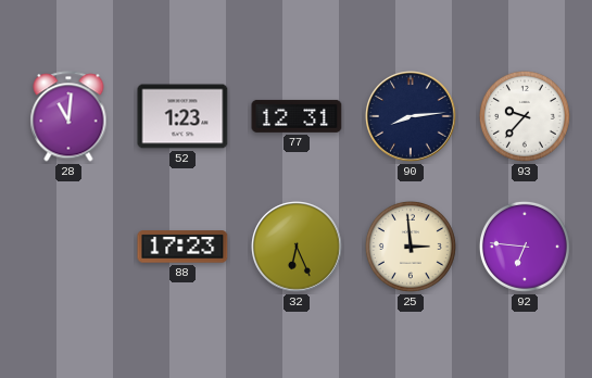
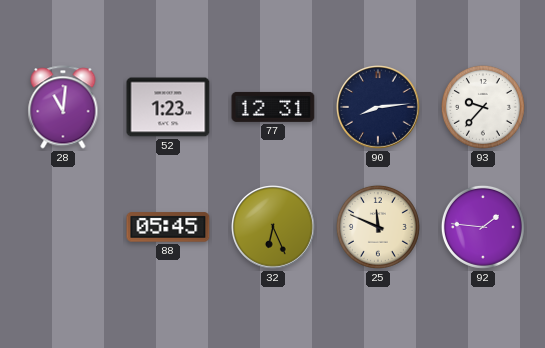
88: 17:23 -> 05:45
25: 2:59 -> 11:49
92: 6:46 -> 1:46
